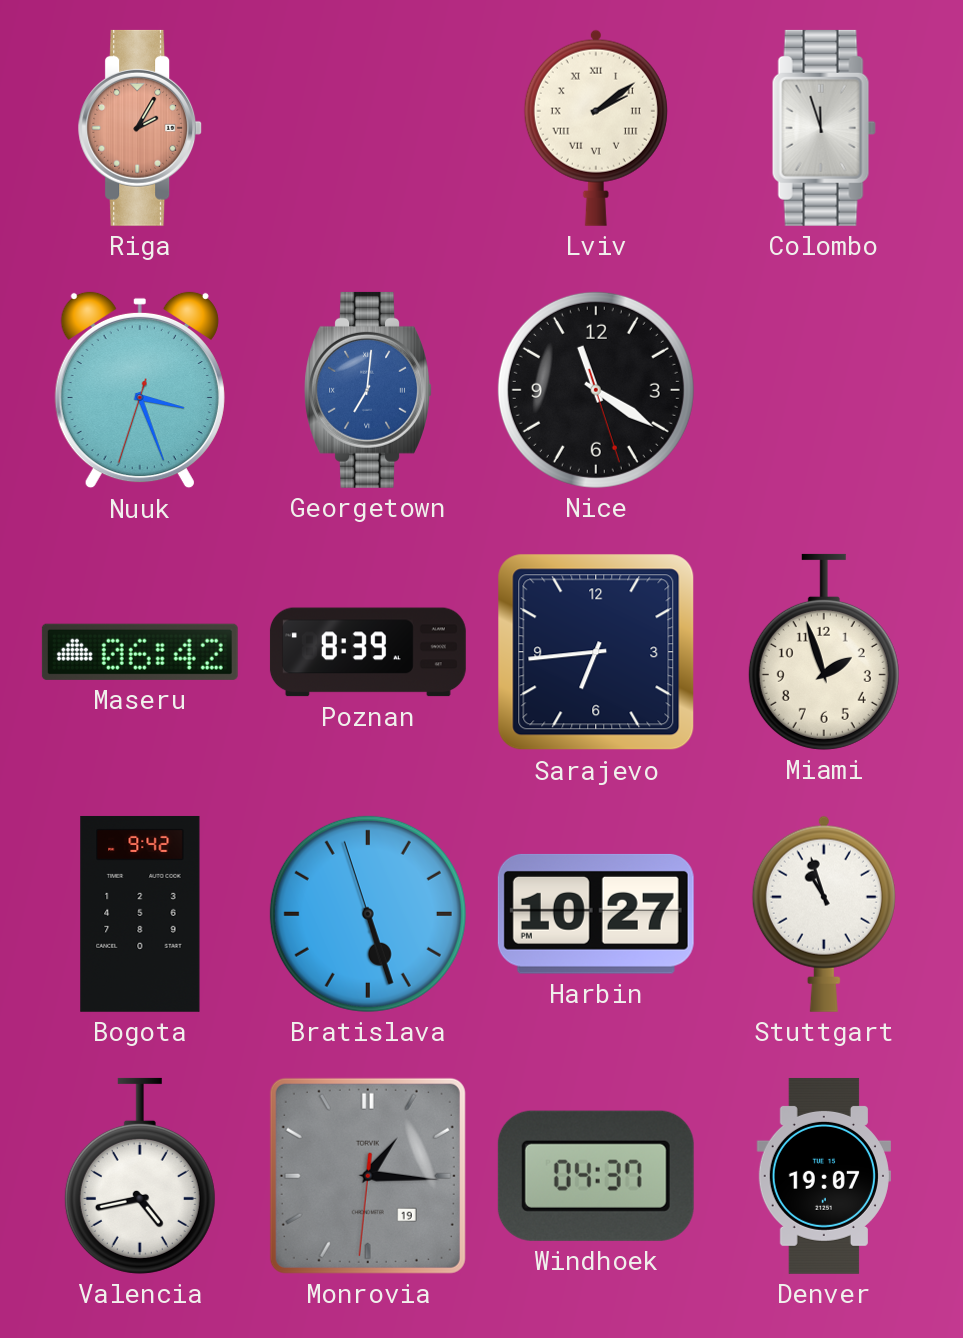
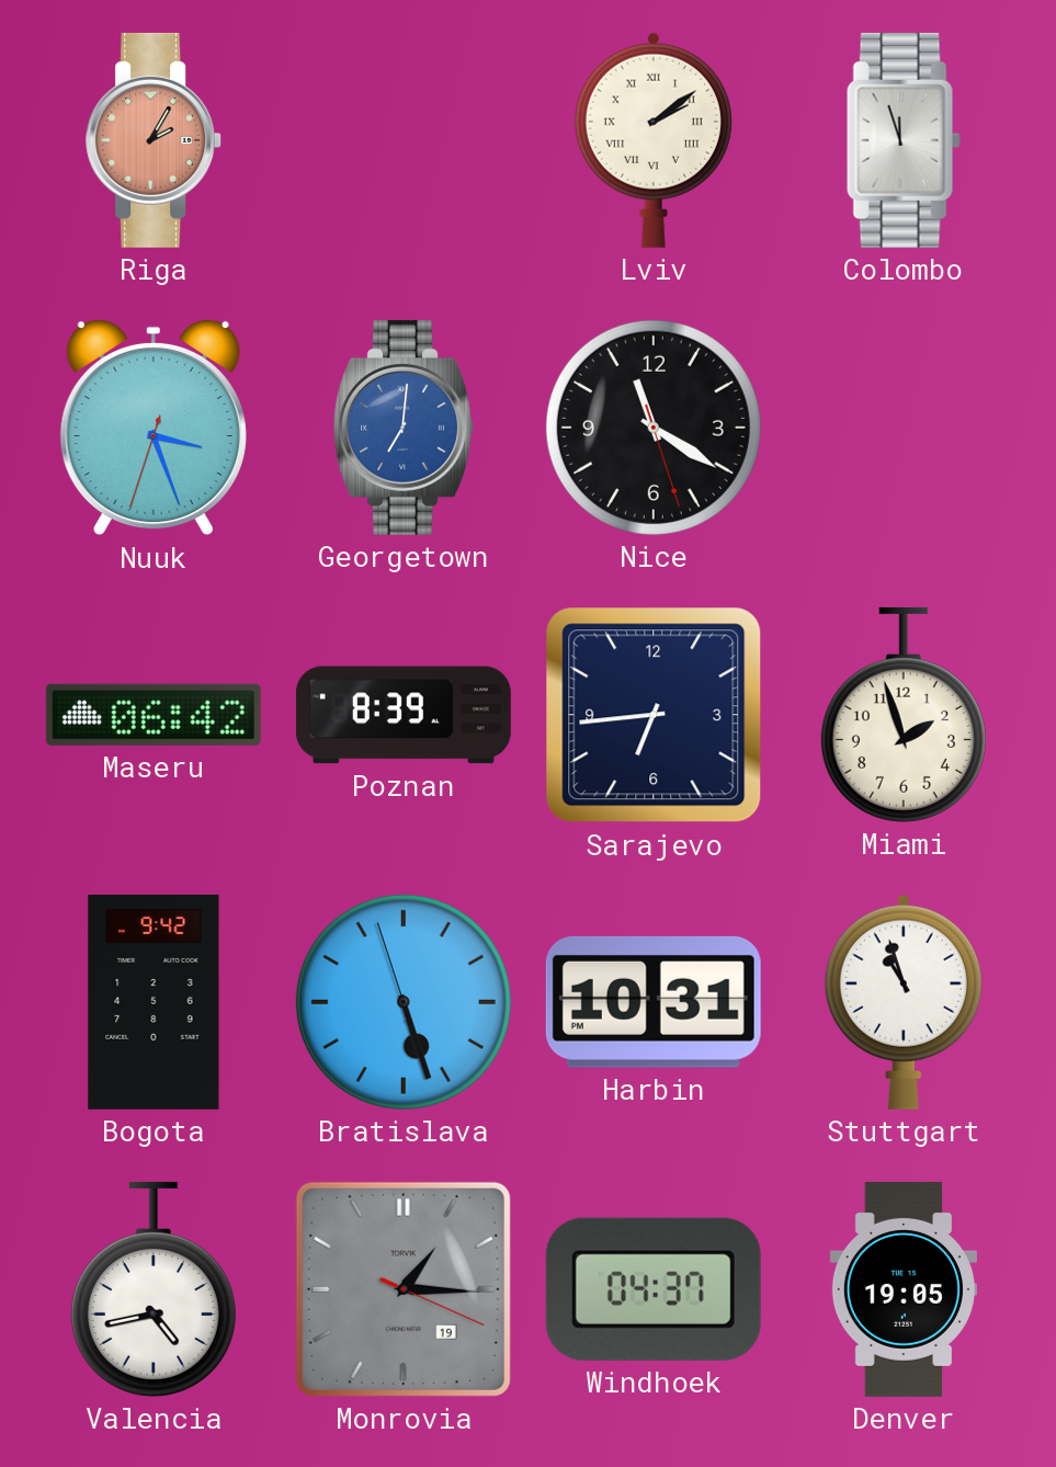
Harbin: 10:27 -> 10:31
Monrovia: 1:15:31 -> 1:15:19
Denver: 19:07 -> 19:05
